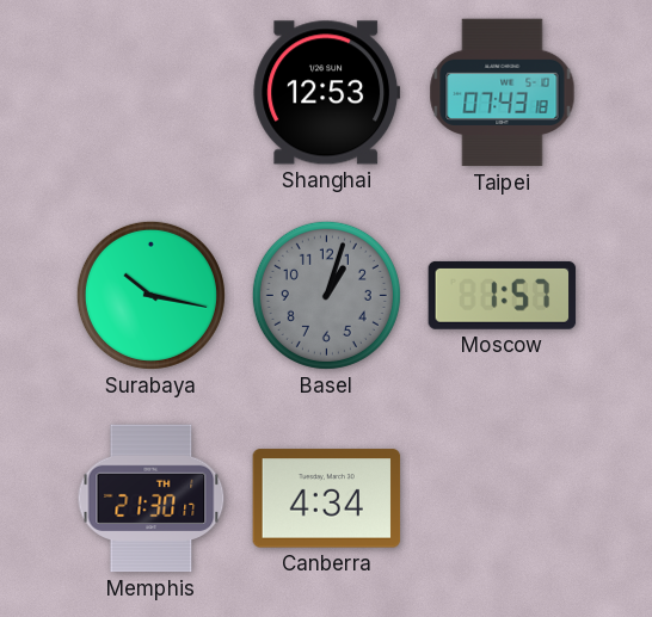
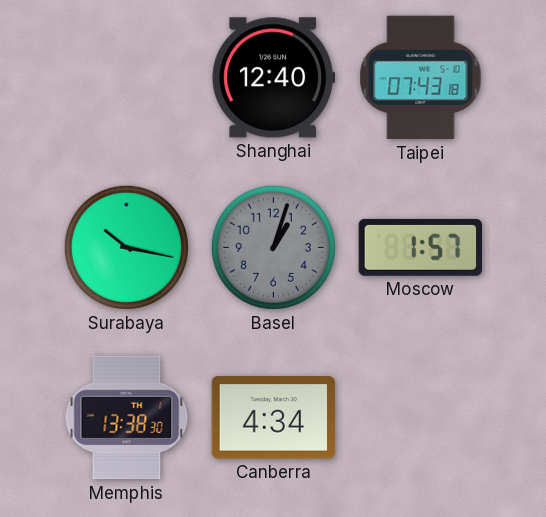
Shanghai: 12:53 -> 12:40
Memphis: 21:30 -> 13:38
